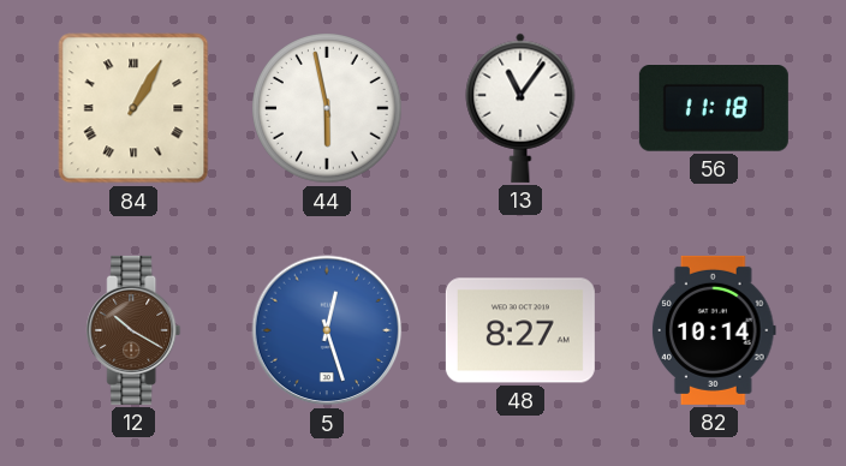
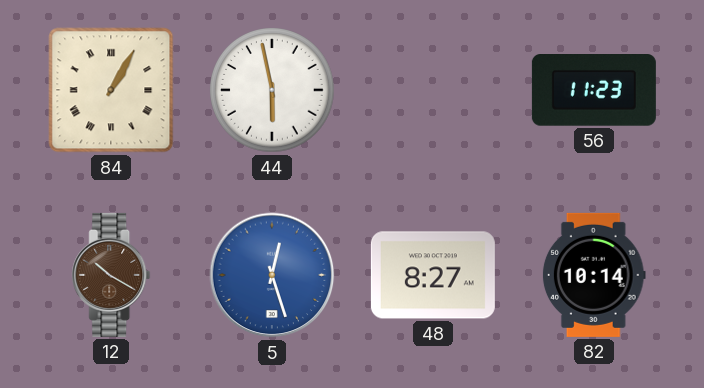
13: 11:06 -> none
56: 11:18 -> 11:23
